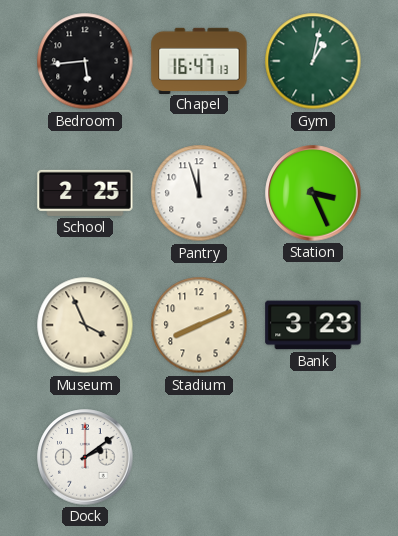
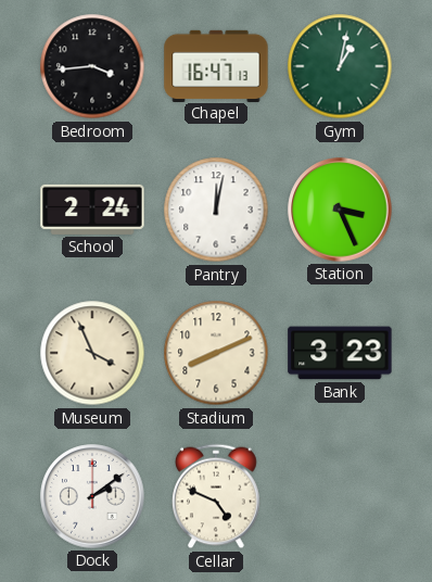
Bedroom: 5:44 -> 3:44
School: 2:25 -> 2:24
Pantry: 11:57 -> 12:02
Cellar: none -> 4:49
